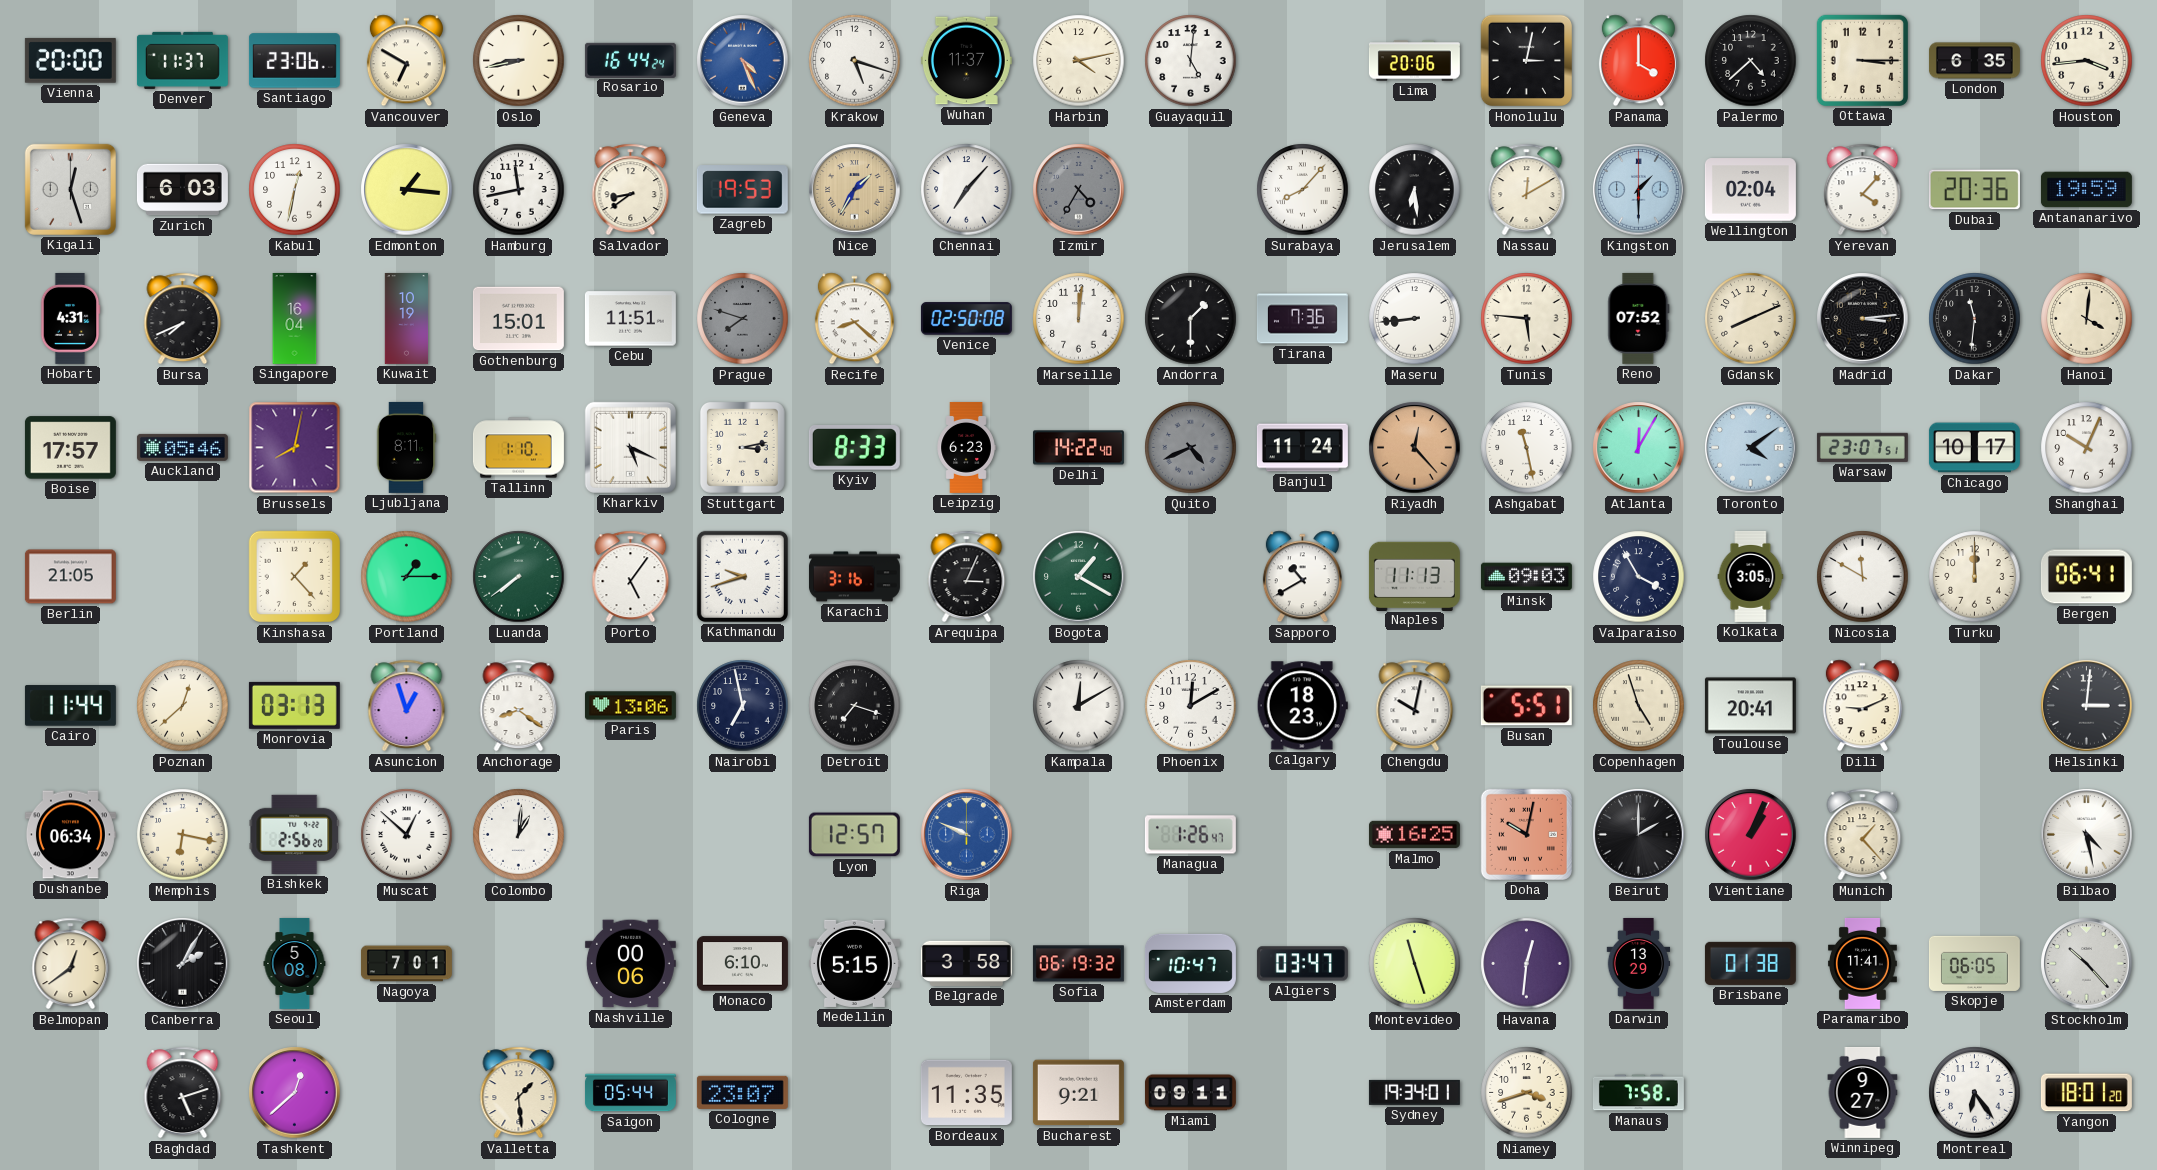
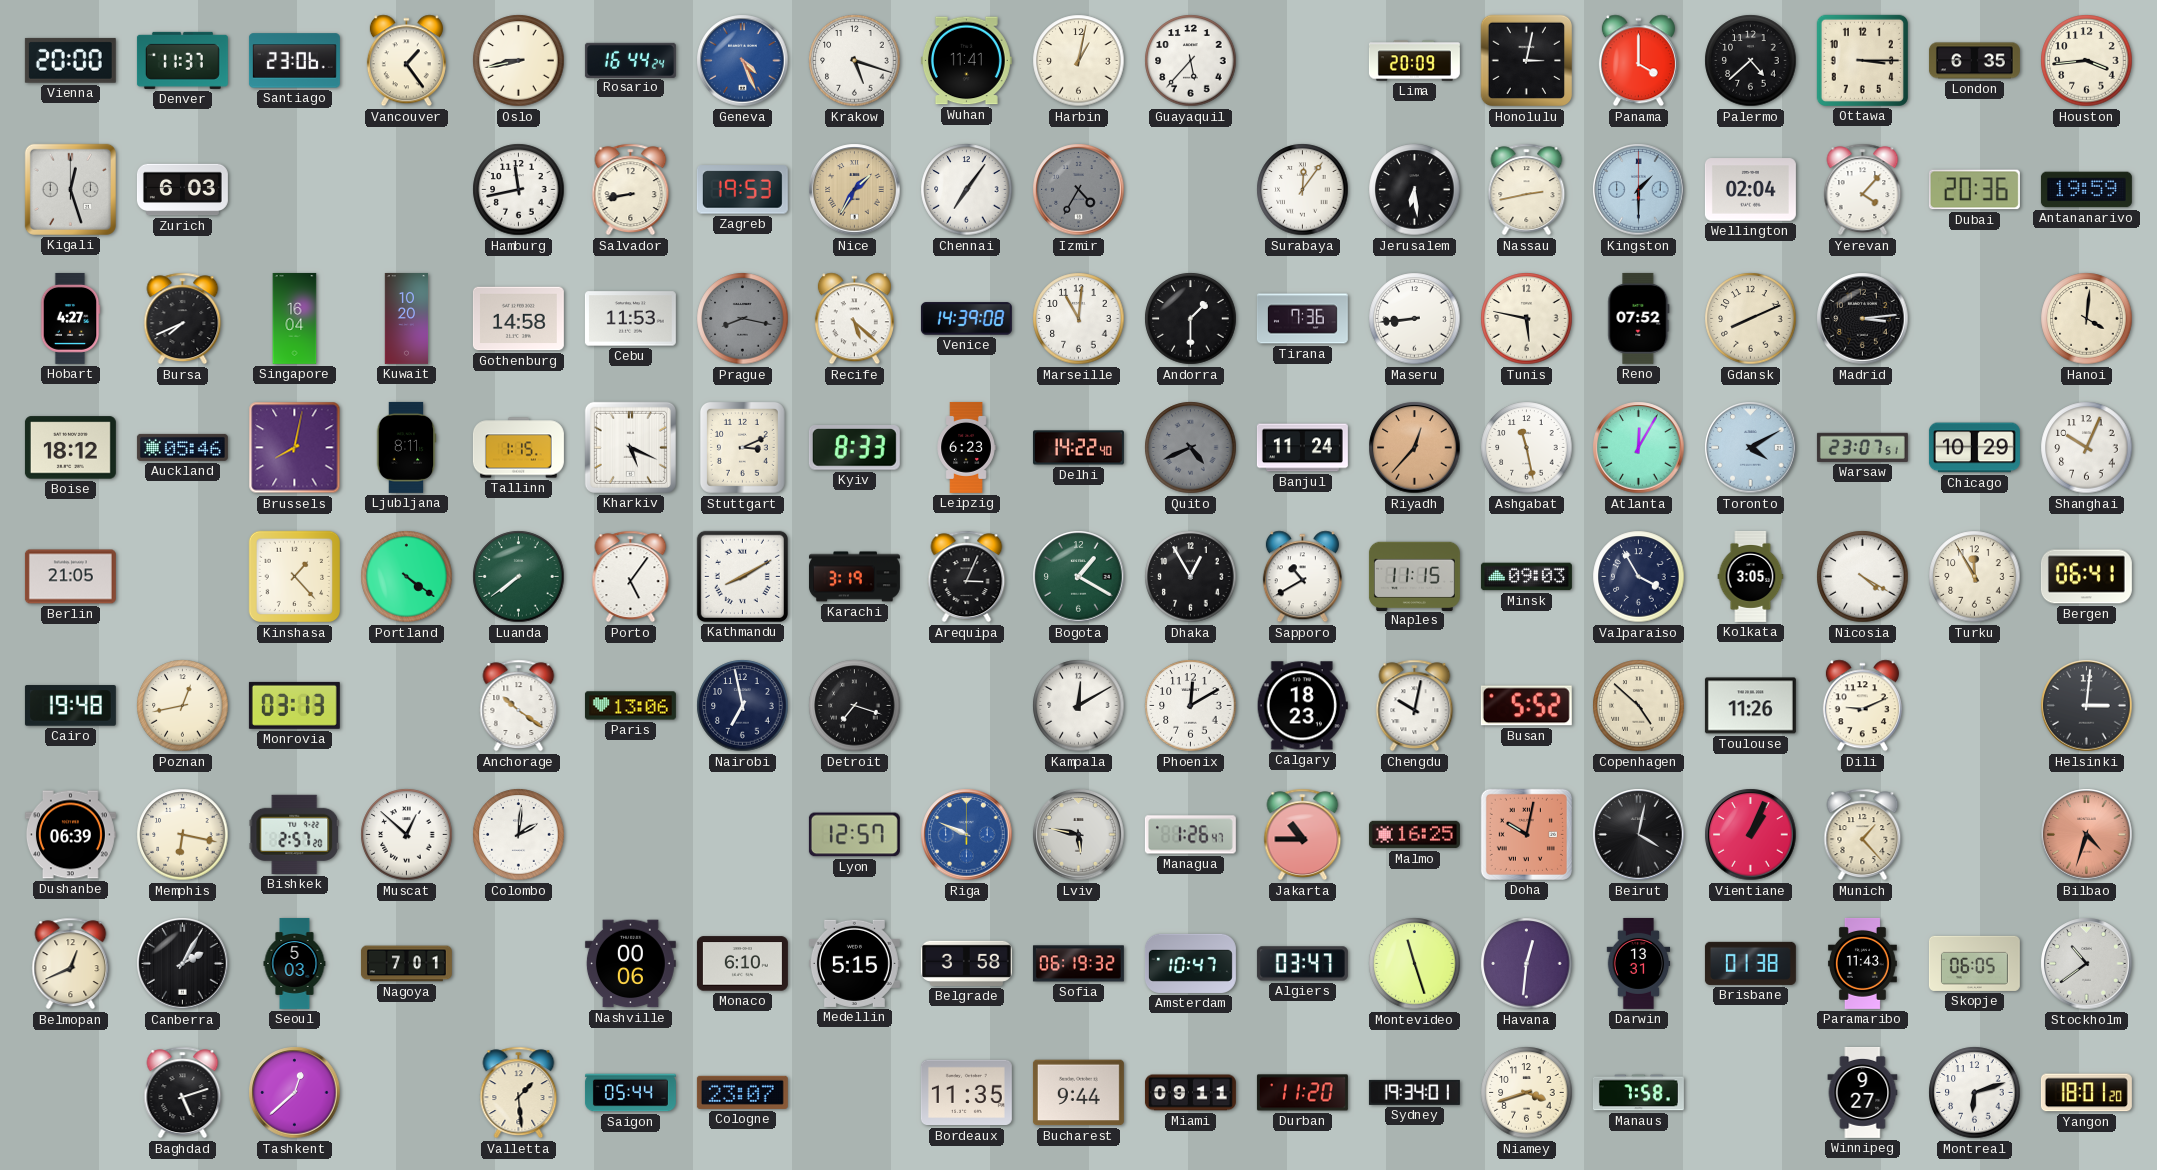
Vancouver: 6:50 -> 1:24
Wuhan: 11:37 -> 11:41
Harbin: 4:13 -> 1:02
Guayaquil: 5:01 -> 5:37
Lima: 20:06 -> 20:09
Kabul: 12:32 -> none
Edmonton: 1:16 -> none
Salvador: 8:39 -> 8:43
Chennai: 7:07 -> 7:06
Surabaya: 8:07 -> 12:06
Nassau: 12:10 -> 2:43
Hobart: 4:31 -> 4:27
Kuwait: 10:19 -> 10:20
Gothenburg: 15:01 -> 14:58
Cebu: 11:51 -> 11:53
Prague: 7:48 -> 8:17
Recife: 8:22 -> 5:22
Venice: 02:50 -> 14:39
Marseille: 12:01 -> 11:01
Tunis: 5:46 -> 5:47
Dakar: 11:31 -> none
Boise: 17:57 -> 18:12
Tallinn: 1:10 -> 1:15
Stuttgart: 3:13 -> 3:11
Riyadh: 12:23 -> 12:37
Toronto: 4:09 -> 4:10
Chicago: 10:17 -> 10:29
Portland: 1:15 -> 4:21
Kathmandu: 9:42 -> 8:10
Karachi: 3:16 -> 3:19
Dhaka: none -> 12:55
Naples: 11:13 -> 11:15
Nicosia: 11:50 -> 4:20
Turku: 12:00 -> 11:55
Cairo: 11:44 -> 19:48
Poznan: 12:38 -> 12:43
Asuncion: 12:57 -> none
Anchorage: 8:21 -> 10:21
Busan: 5:51 -> 5:52
Copenhagen: 4:57 -> 4:52
Toulouse: 20:41 -> 11:26
Dushanbe: 06:34 -> 06:39
Bishkek: 2:56 -> 2:57
Colombo: 1:01 -> 2:01
Lviv: none -> 5:47
Jakarta: none -> 10:45
Beirut: 2:00 -> 4:02
Bilbao: 4:28 -> 4:33
Bilbao dial: white -> salmon
Belmopan: 12:39 -> 12:41
Seoul: 5:08 -> 5:03
Darwin: 13:29 -> 13:31
Paramaribo: 11:41 -> 11:43
Stockholm: 10:23 -> 10:39
Bucharest: 9:21 -> 9:44
Durban: none -> 11:20
Montreal: 6:24 -> 6:12
